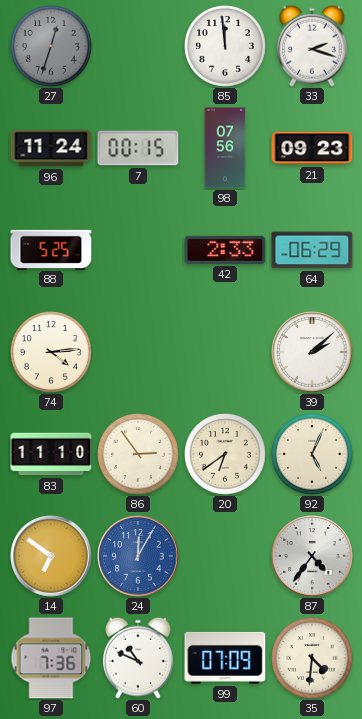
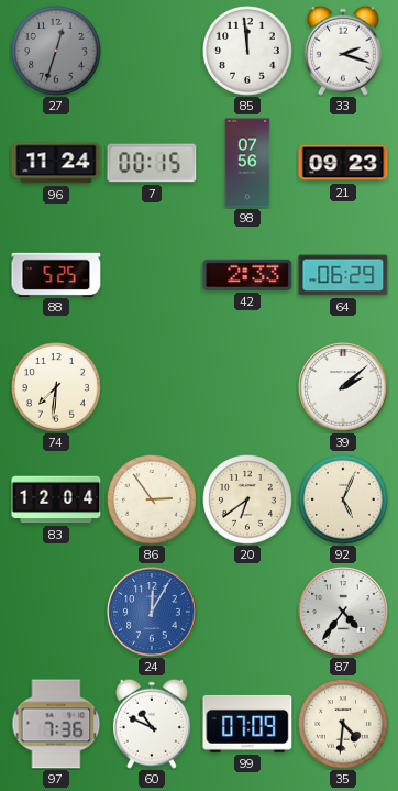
74: 4:14 -> 7:31
83: 11:10 -> 12:04
14: 6:51 -> none
